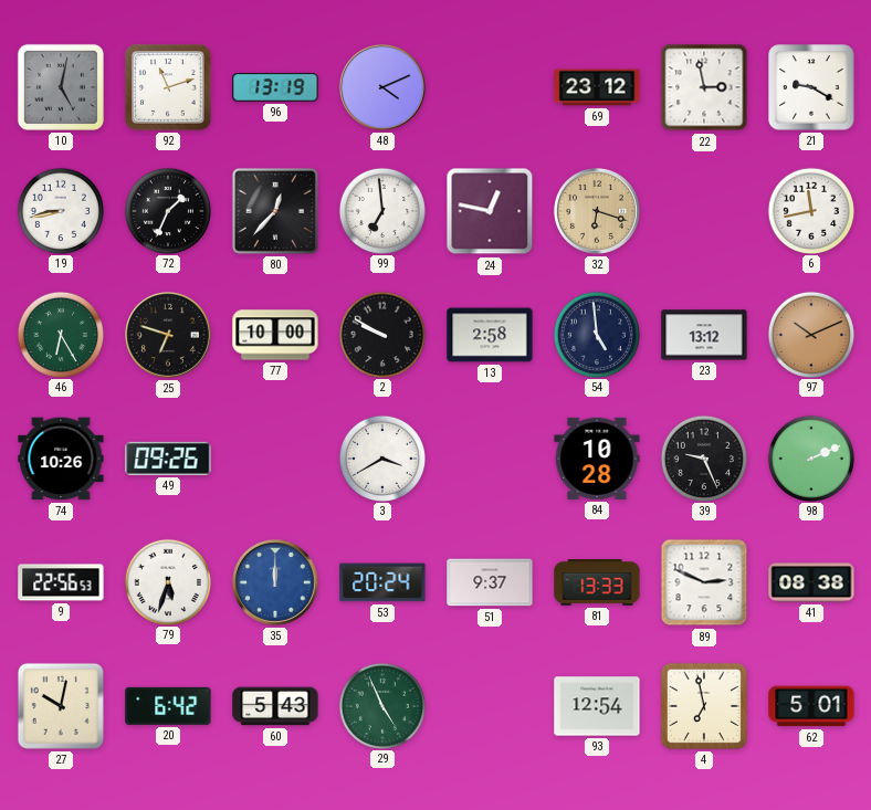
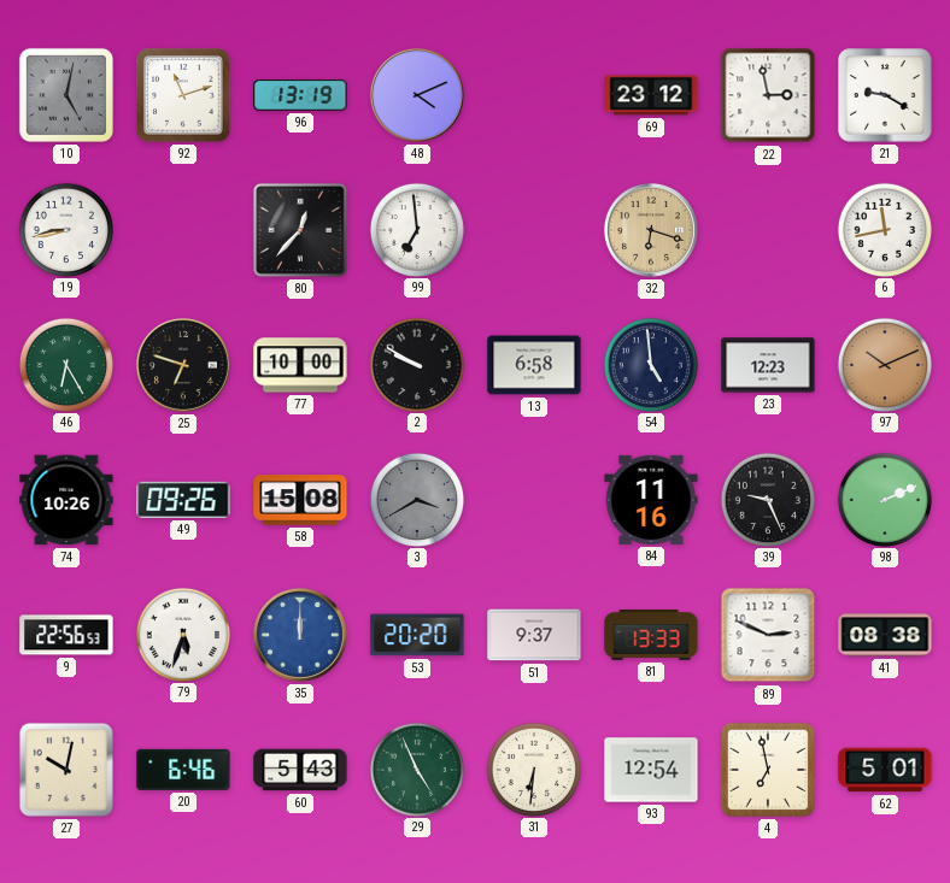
72: 1:34 -> none
24: 12:47 -> none
13: 2:58 -> 6:58
23: 13:12 -> 12:23
58: none -> 15:08
3 dial: white -> grey
84: 10:28 -> 11:16
53: 20:24 -> 20:20
20: 6:42 -> 6:46
31: none -> 6:31
